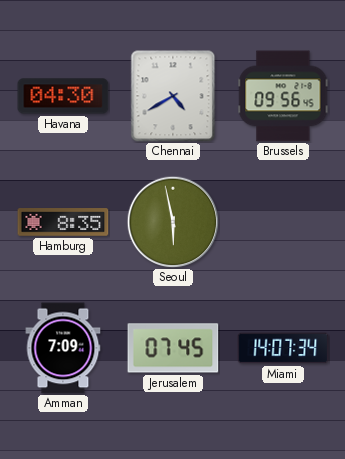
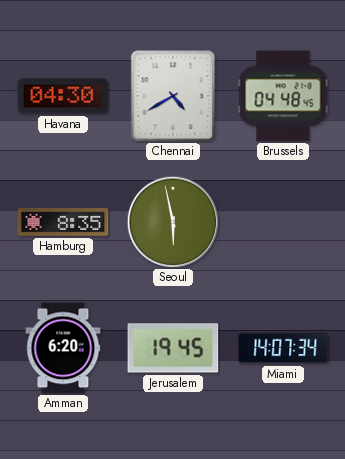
Brussels: 09:56 -> 04:48
Amman: 7:09 -> 6:20
Jerusalem: 07:45 -> 19:45
